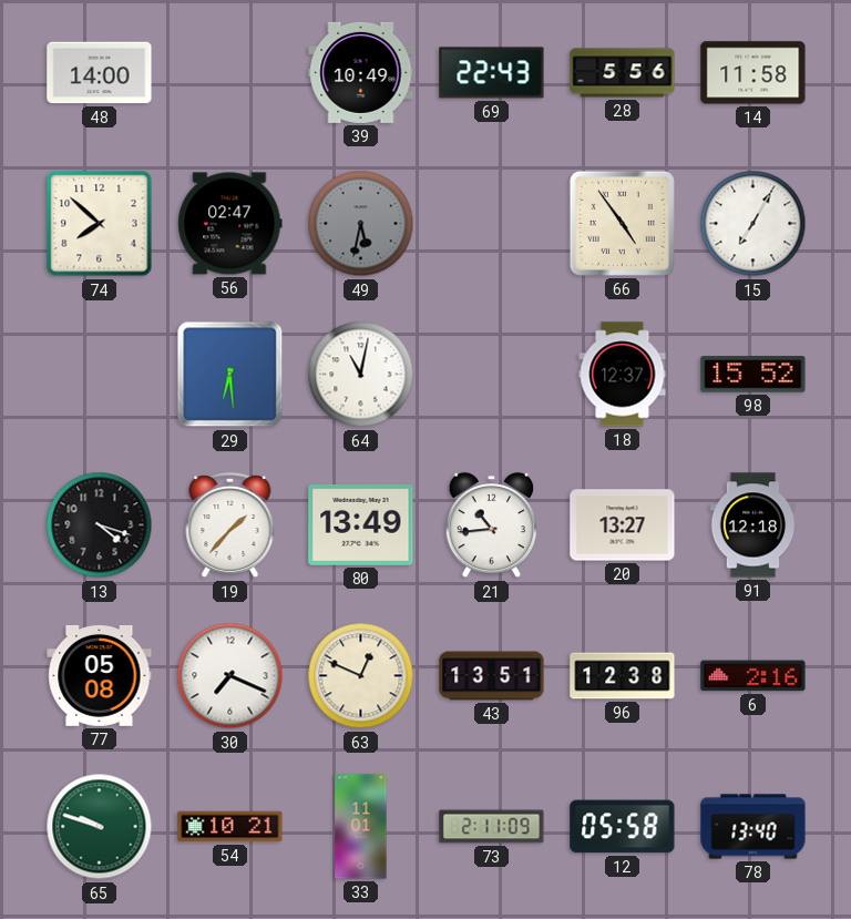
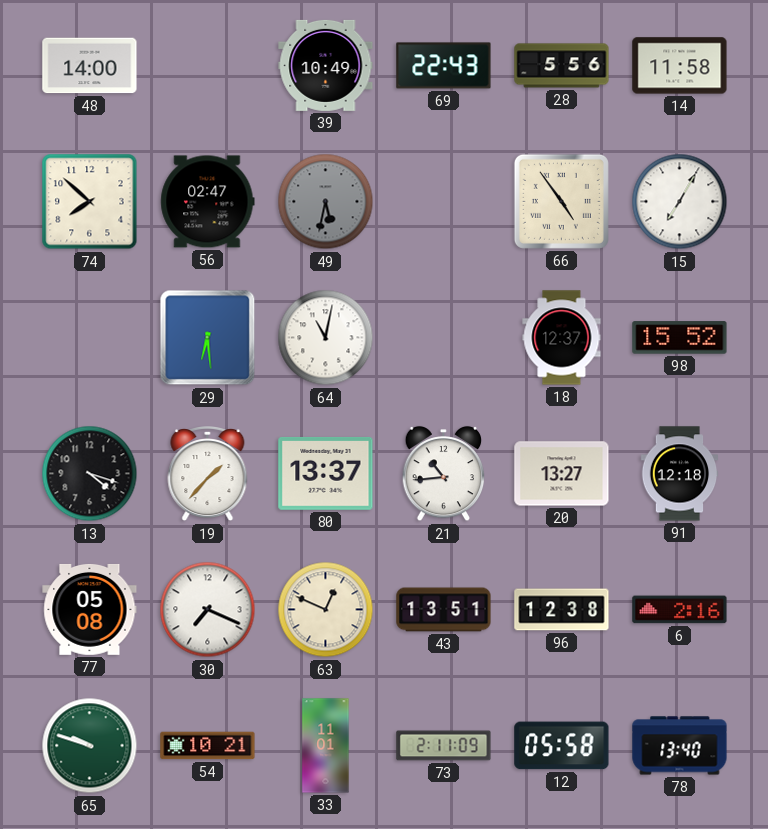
80: 13:49 -> 13:37
